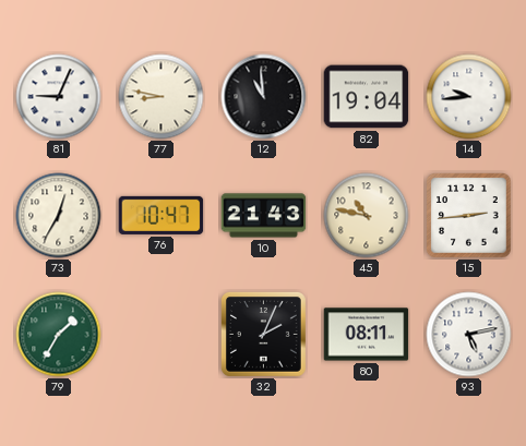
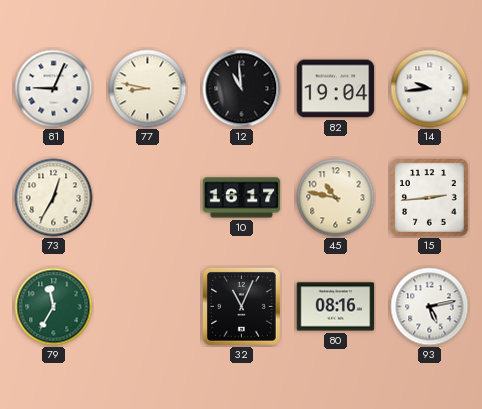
76: 10:47 -> none
10: 21:43 -> 16:17
79: 1:35 -> 11:35
32: 2:04 -> 11:04
80: 08:11 -> 08:16
